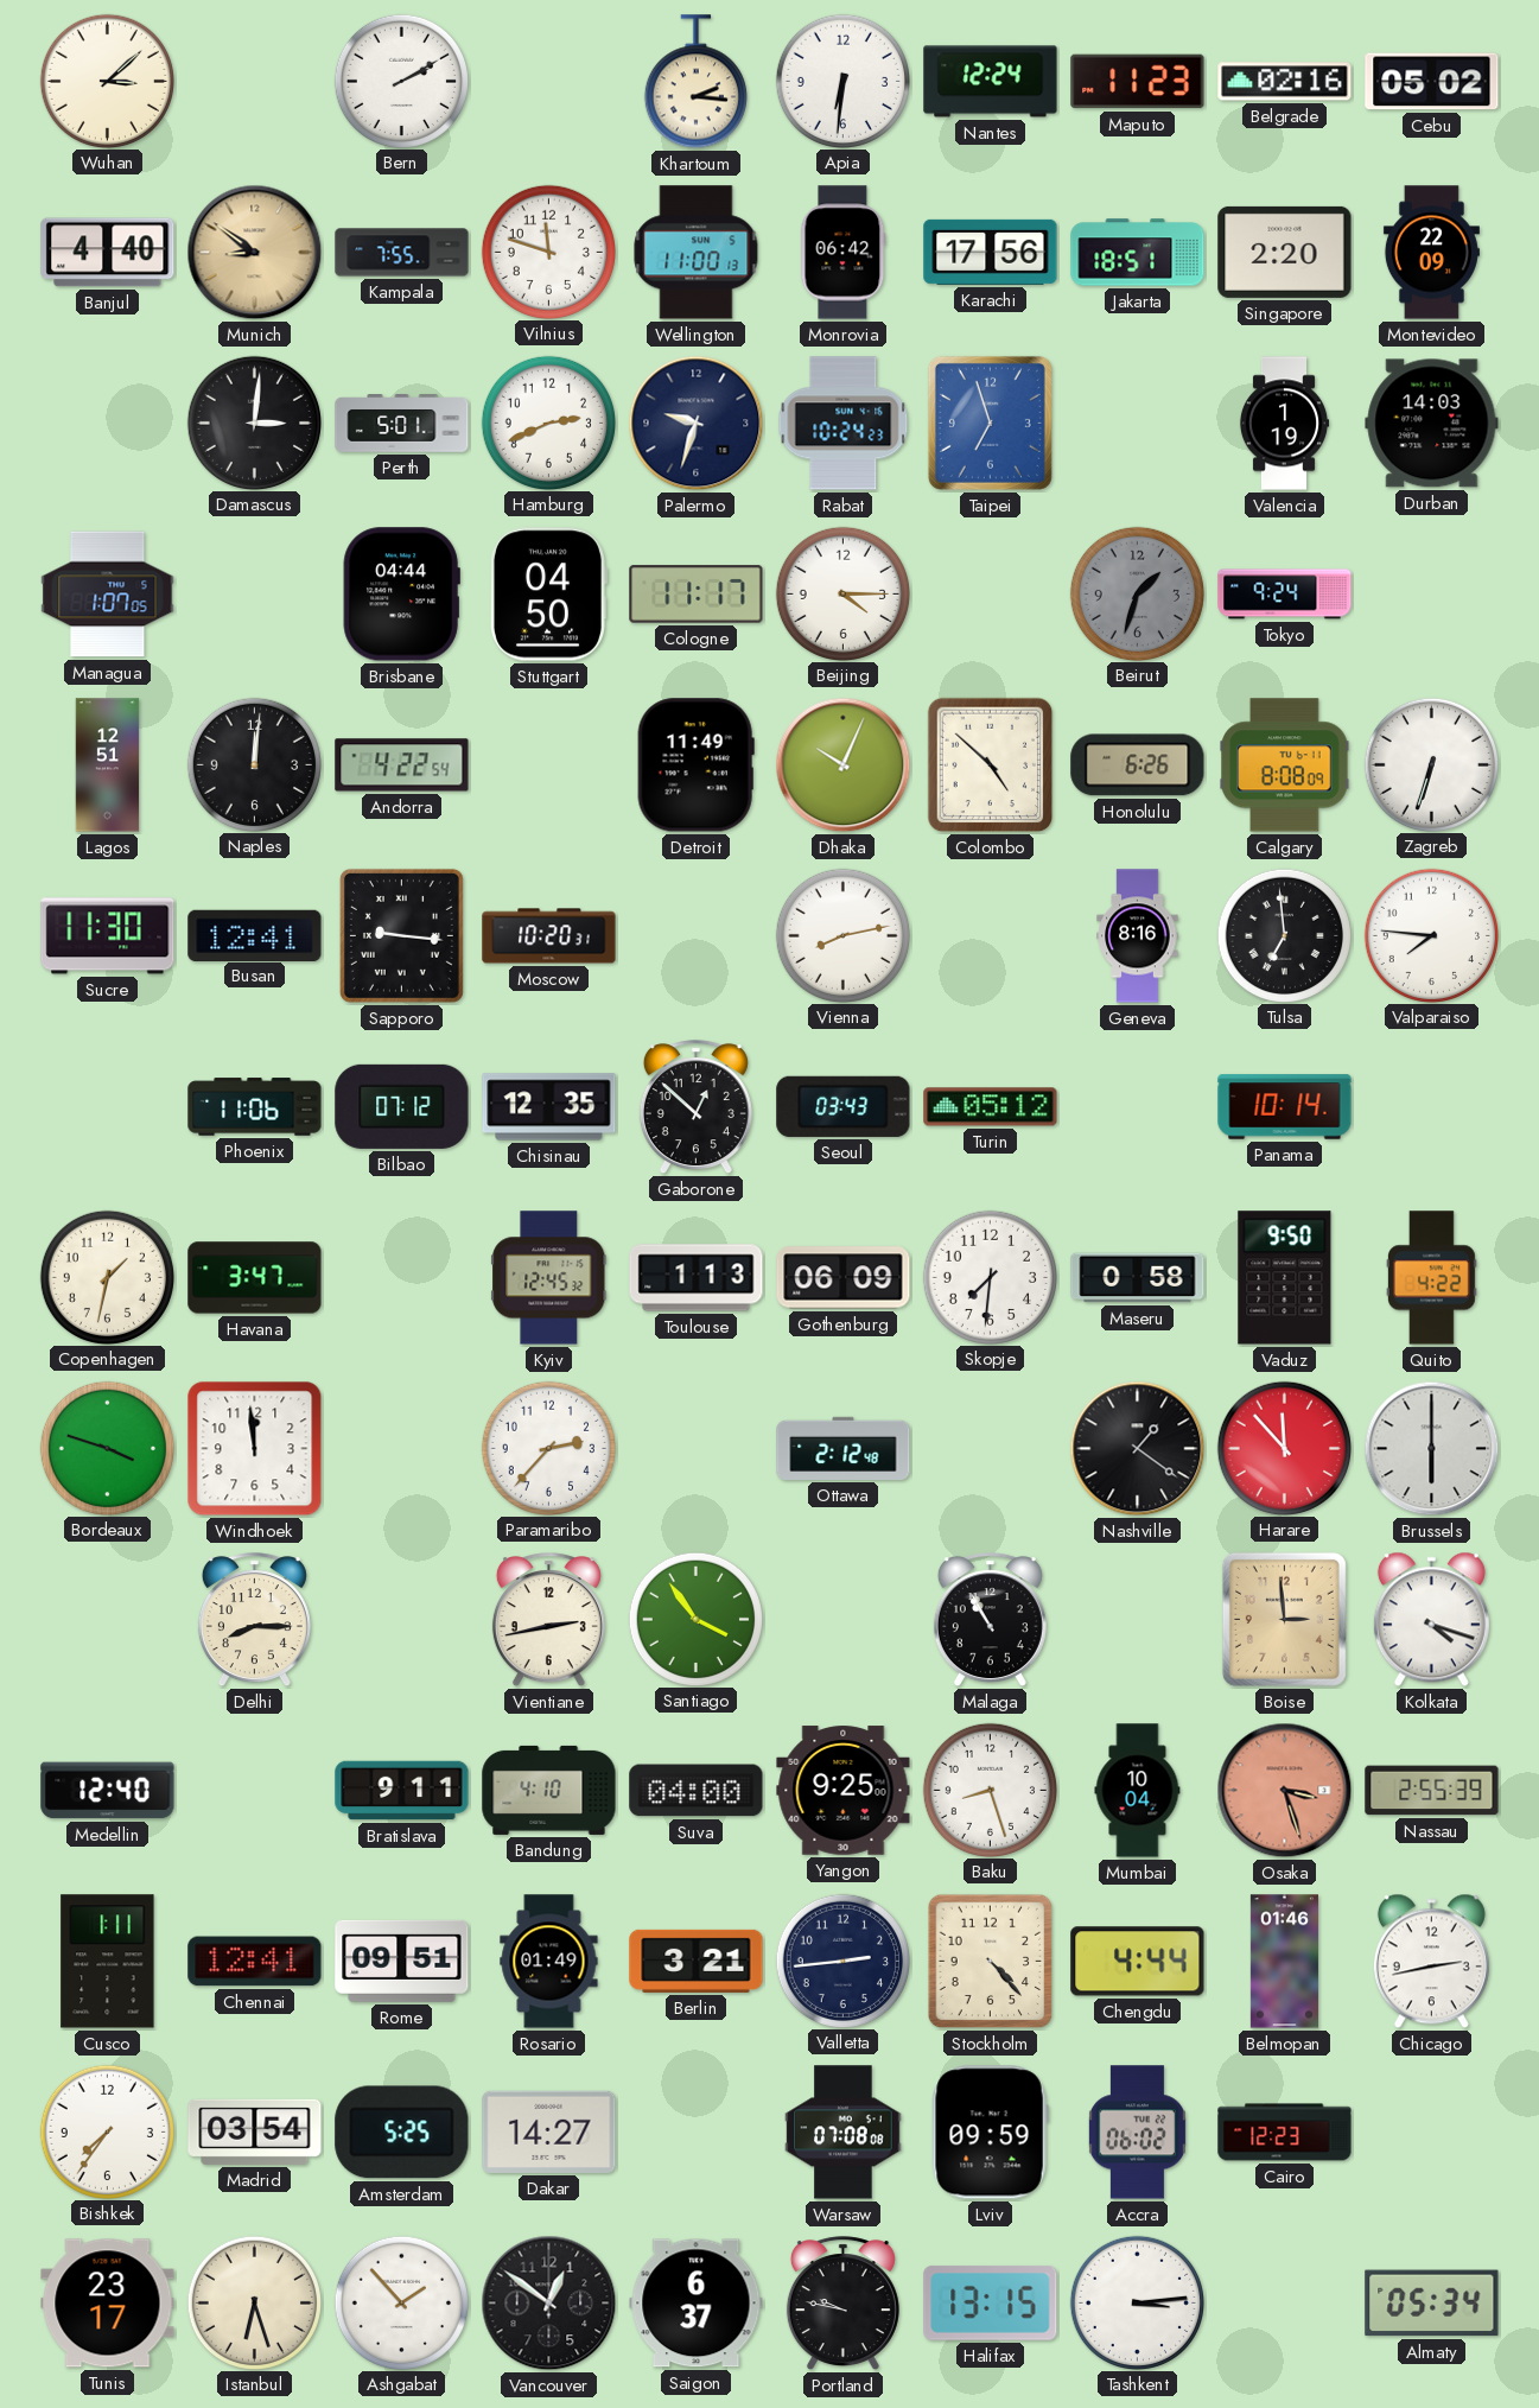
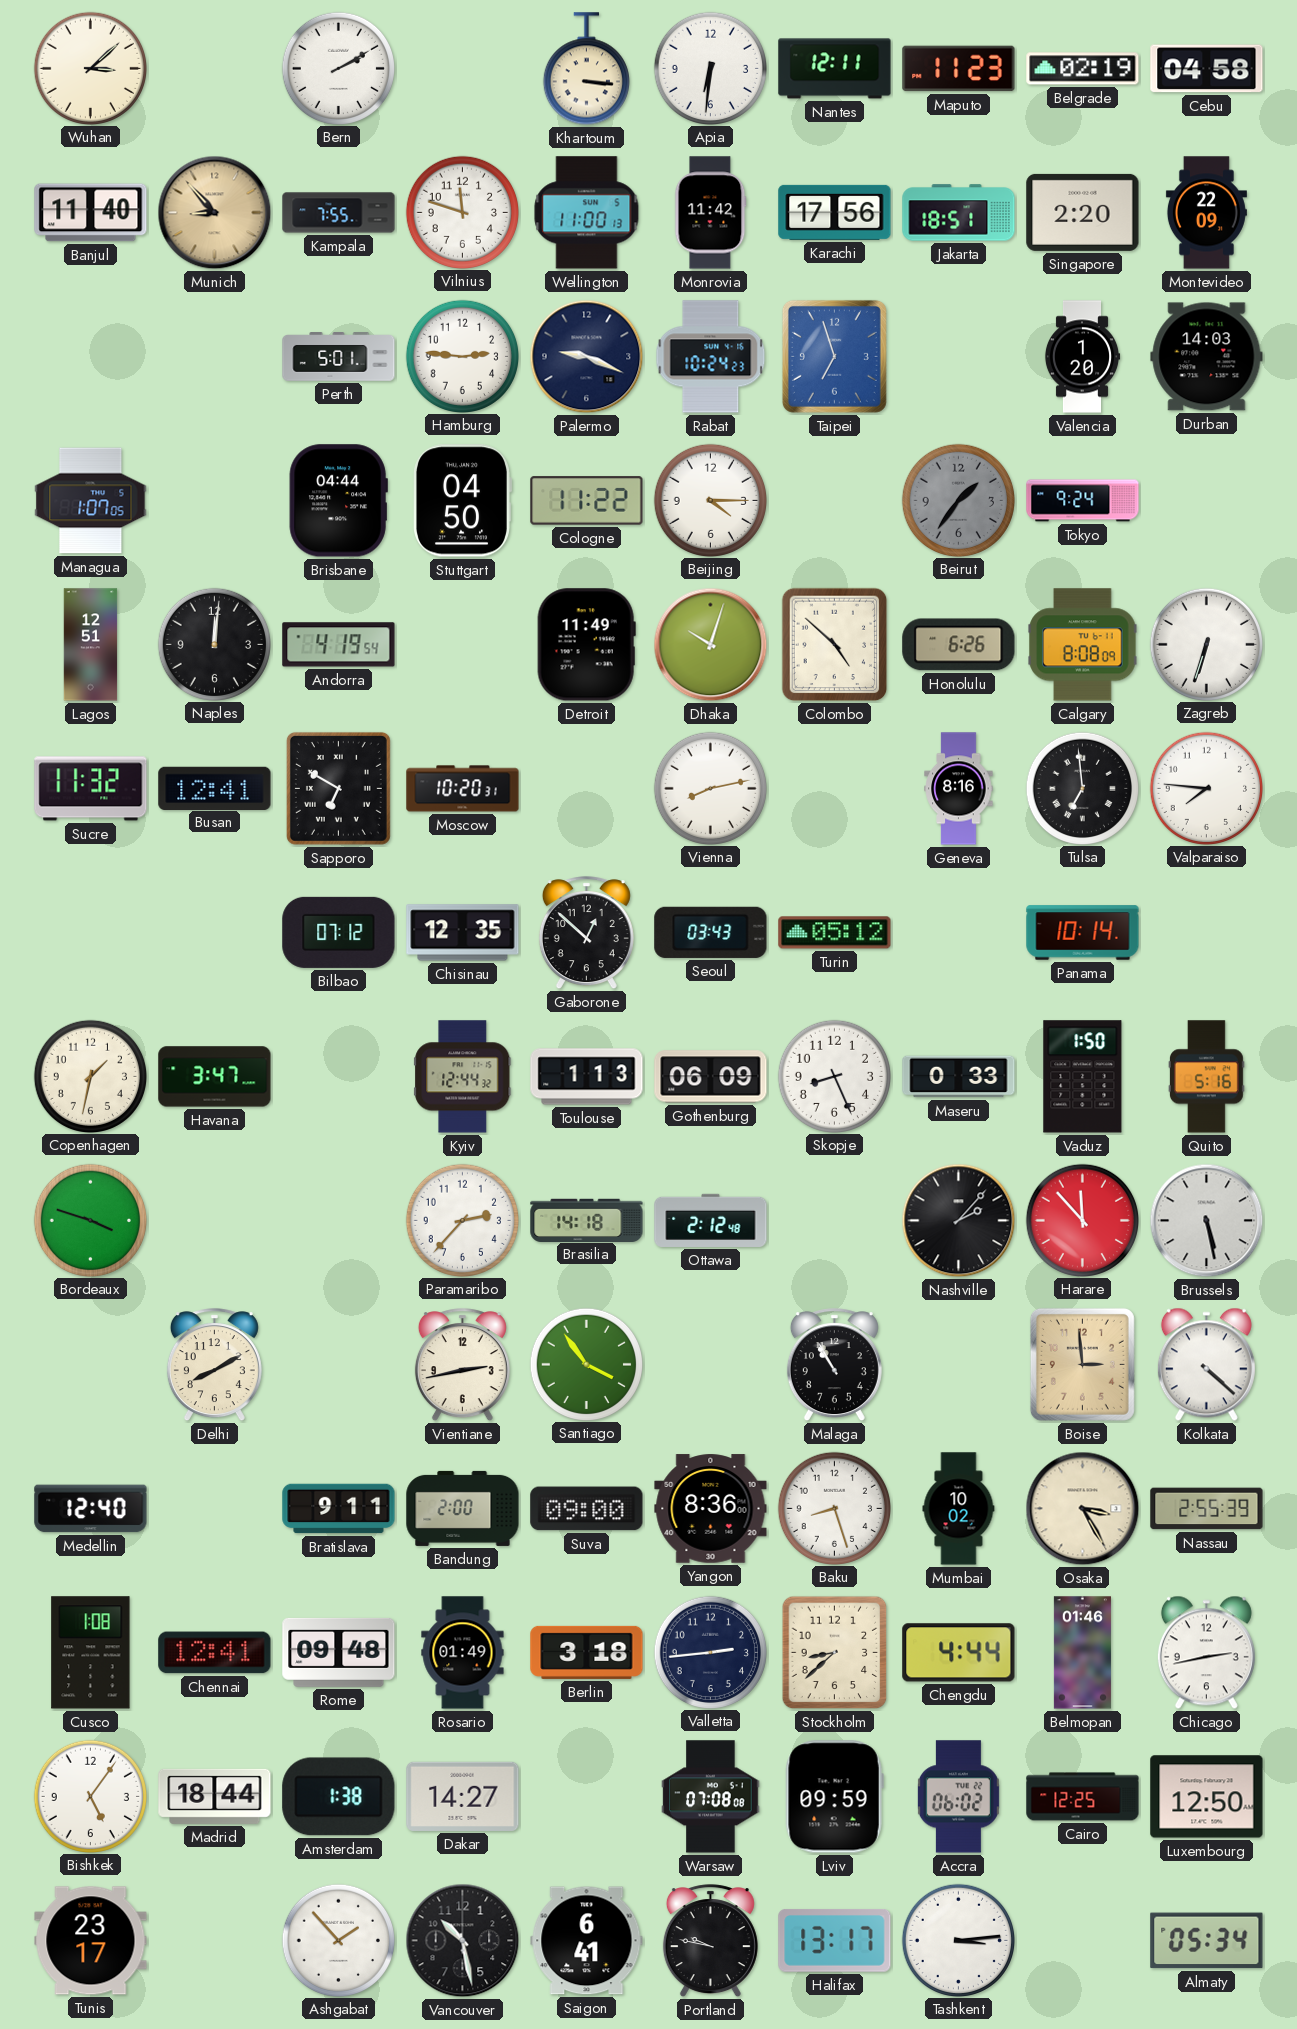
Khartoum: 2:16 -> 3:16
Nantes: 12:24 -> 12:11
Belgrade: 02:16 -> 02:19
Cebu: 05:02 -> 04:58
Banjul: 4:40 -> 11:40
Munich: 8:51 -> 8:53
Monrovia: 06:42 -> 11:42
Damascus: 3:01 -> none
Hamburg: 2:41 -> 2:46
Palermo: 9:33 -> 9:19
Valencia: 1:19 -> 1:20
Cologne: 11:17 -> 11:22
Beirut: 1:33 -> 1:36
Andorra: 4:22 -> 4:19
Dhaka: 10:04 -> 10:03
Sucre: 11:30 -> 11:32
Sapporo: 9:16 -> 6:50
Phoenix: 11:06 -> none
Kyiv: 12:45 -> 12:44
Skopje: 7:31 -> 8:26
Maseru: 0:58 -> 0:33
Vaduz: 9:50 -> 1:50
Quito: 4:22 -> 5:16
Windhoek: 11:59 -> none
Brasilia: none -> 14:18
Nashville: 1:21 -> 2:07
Brussels: 6:00 -> 5:28
Delhi: 8:15 -> 8:10
Kolkata: 4:18 -> 4:22
Bandung: 4:10 -> 2:00
Suva: 04:00 -> 09:00
Yangon: 9:25 -> 8:36
Mumbai: 10:04 -> 10:02
Osaka: 3:27 -> 3:25
Osaka dial: salmon -> cream
Cusco: 1:11 -> 1:08
Rome: 09:51 -> 09:48
Berlin: 3:21 -> 3:18
Stockholm: 4:23 -> 8:38
Bishkek: 7:36 -> 5:06
Madrid: 03:54 -> 18:44
Amsterdam: 5:25 -> 1:38
Cairo: 12:23 -> 12:25
Luxembourg: none -> 12:50
Istanbul: 6:27 -> none
Vancouver: 12:51 -> 10:28
Saigon: 6:37 -> 6:41
Halifax: 13:15 -> 13:17
